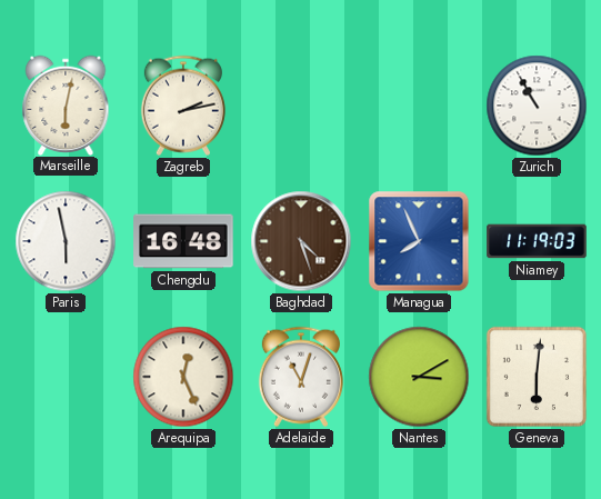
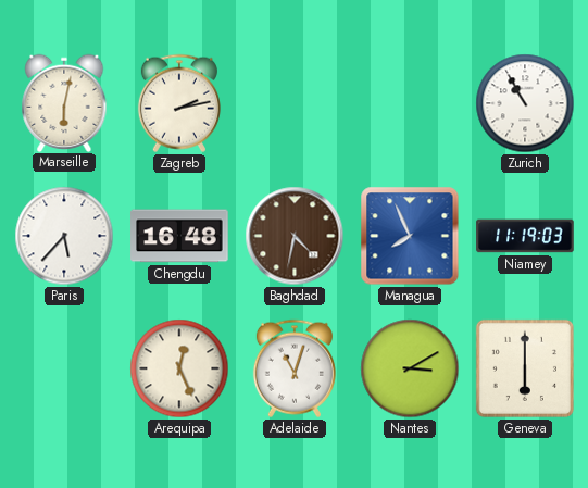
Paris: 5:58 -> 5:37
Baghdad: 4:27 -> 4:32
Geneva: 6:01 -> 6:00
